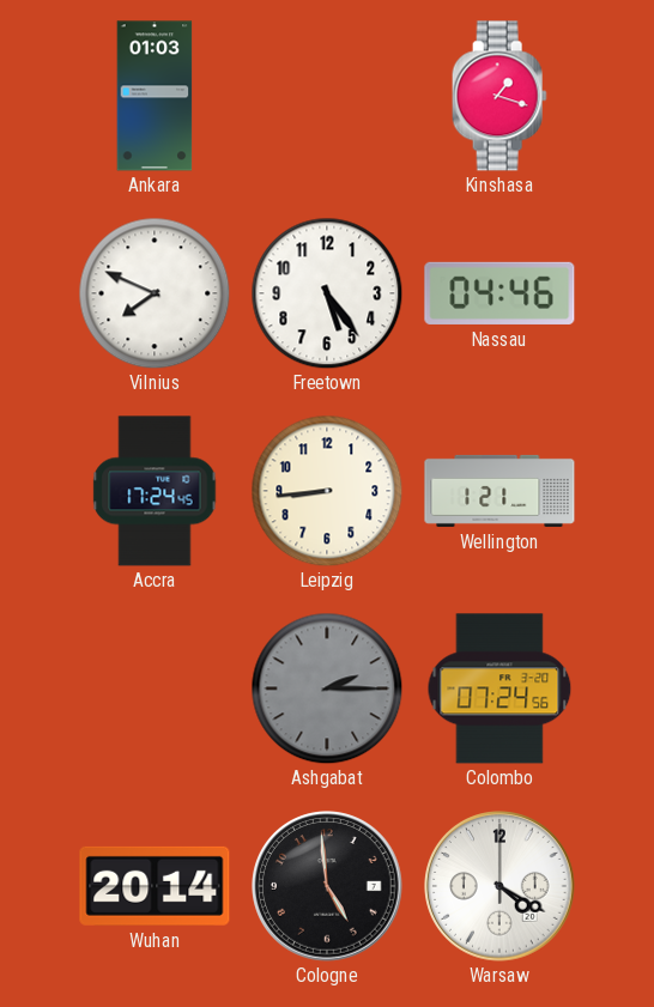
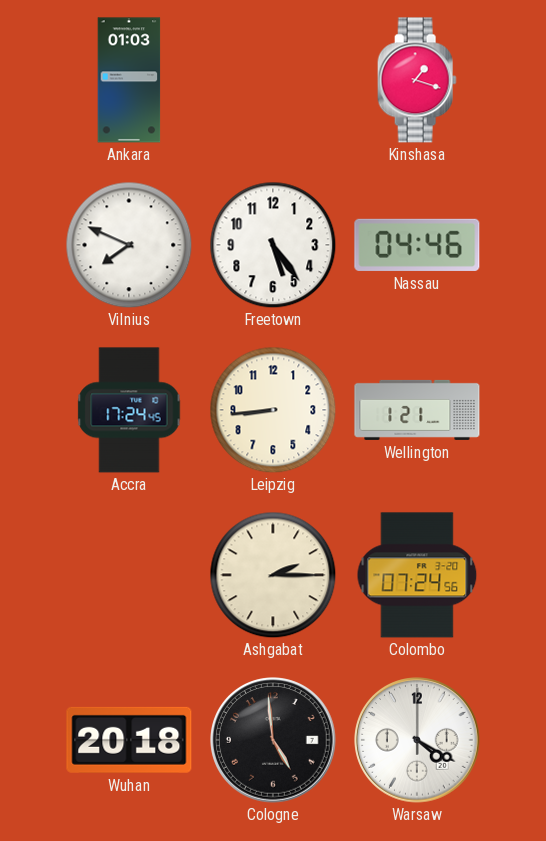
Ashgabat dial: grey -> cream
Wuhan: 20:14 -> 20:18
